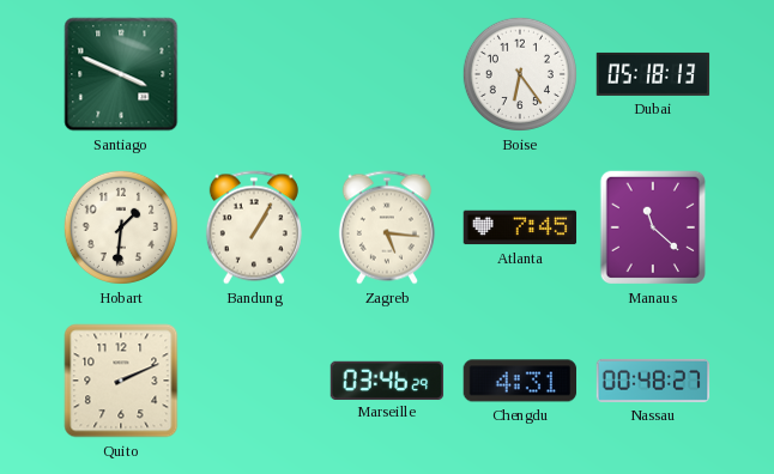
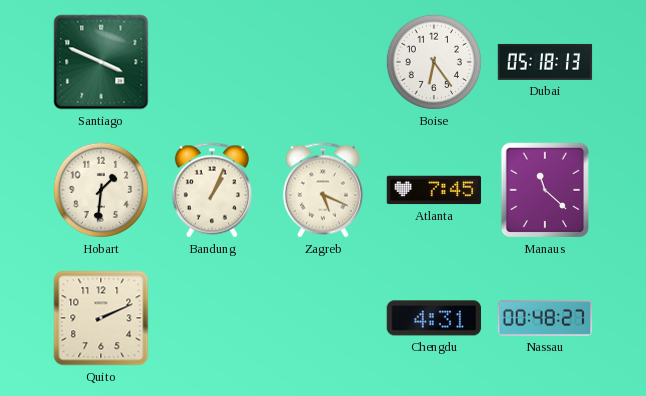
Bandung: 1:05 -> 1:04
Zagreb: 5:16 -> 5:19
Marseille: 03:46 -> none
